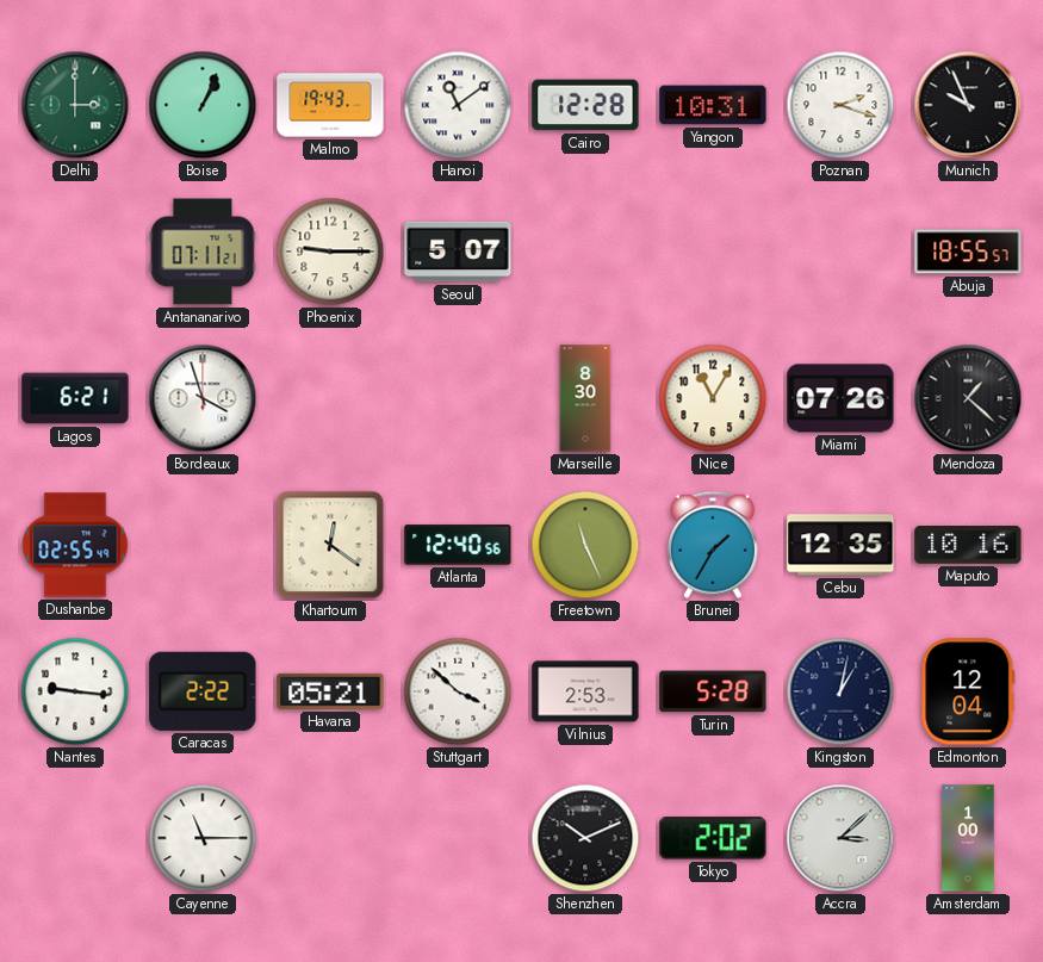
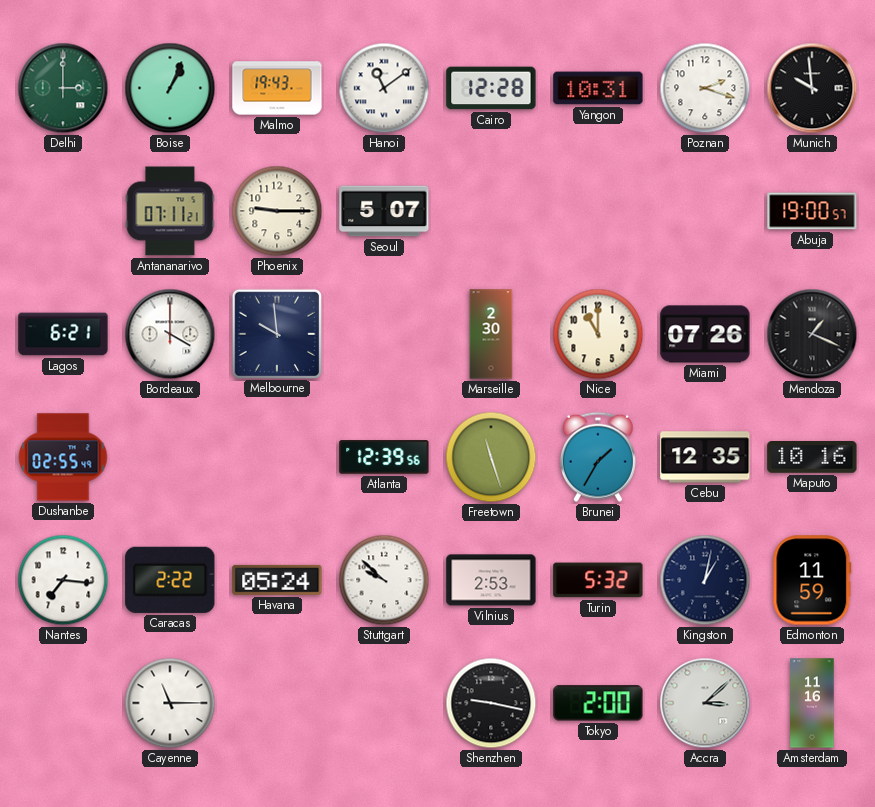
Munich: 9:56 -> 9:59
Abuja: 18:55 -> 19:00
Bordeaux: 3:57 -> 4:00
Melbourne: none -> 9:59
Marseille: 8:30 -> 2:30
Nice: 11:05 -> 11:00
Mendoza: 1:22 -> 1:19
Khartoum: 12:21 -> none
Atlanta: 12:40 -> 12:39
Freetown: 11:26 -> 11:27
Nantes: 9:16 -> 7:16
Havana: 05:21 -> 05:24
Stuttgart: 3:52 -> 9:52
Turin: 5:28 -> 5:32
Edmonton: 12:04 -> 11:59
Shenzhen: 10:11 -> 9:17
Tokyo: 2:02 -> 2:00
Amsterdam: 1:00 -> 11:16
